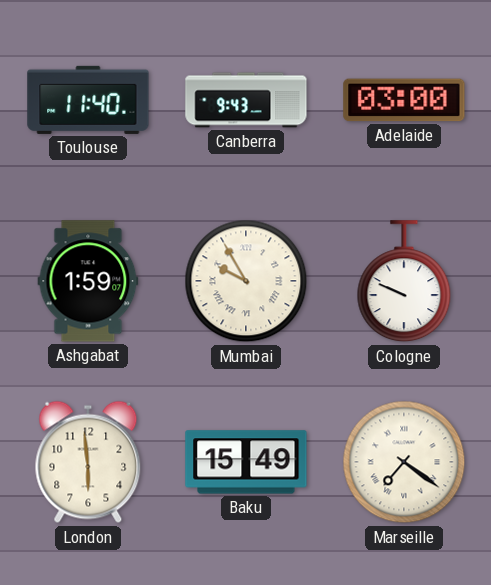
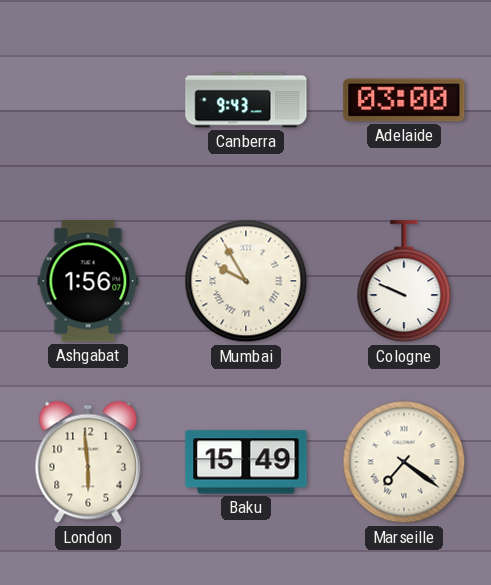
Toulouse: 11:40 -> none
Ashgabat: 1:59 -> 1:56
